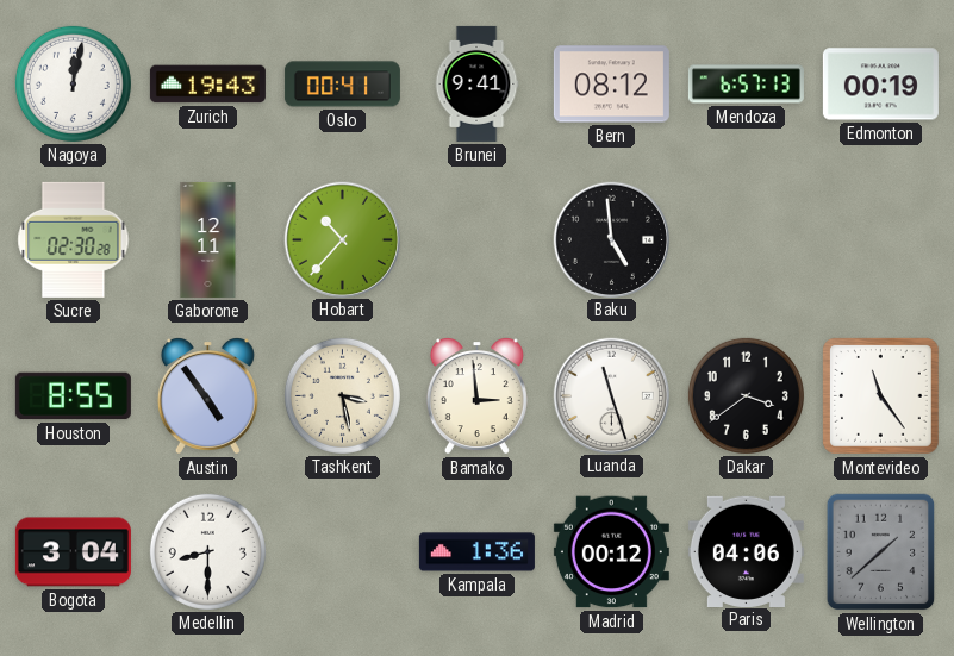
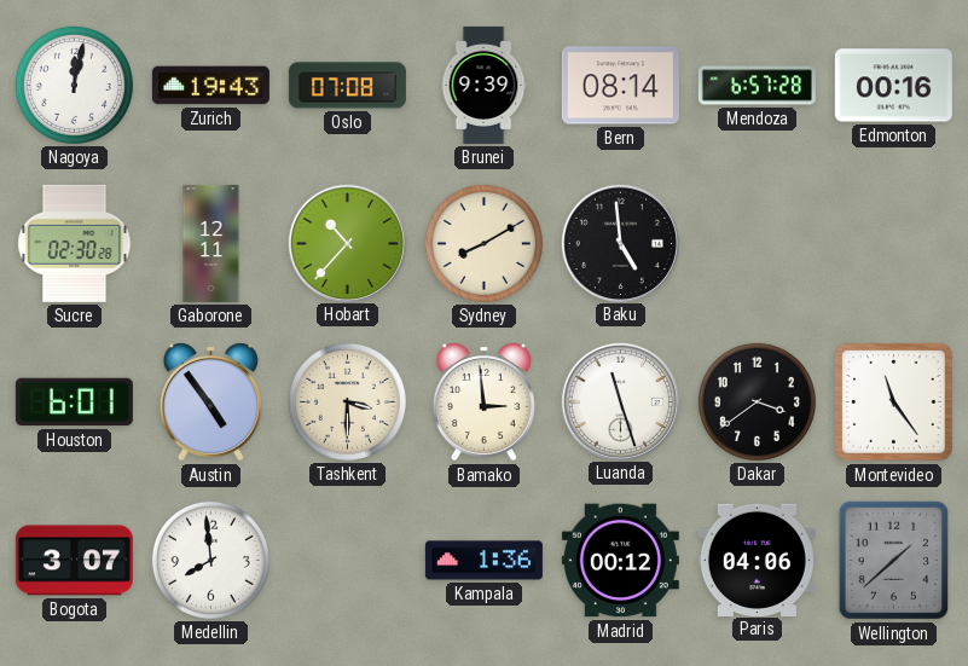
Oslo: 00:41 -> 07:08
Brunei: 9:41 -> 9:39
Bern: 08:12 -> 08:14
Mendoza: 6:57:13 -> 6:57:28
Edmonton: 00:19 -> 00:16
Sydney: none -> 8:10
Houston: 8:55 -> 6:01
Tashkent: 3:28 -> 3:30
Bogota: 3:04 -> 3:07
Medellin: 8:30 -> 7:59
